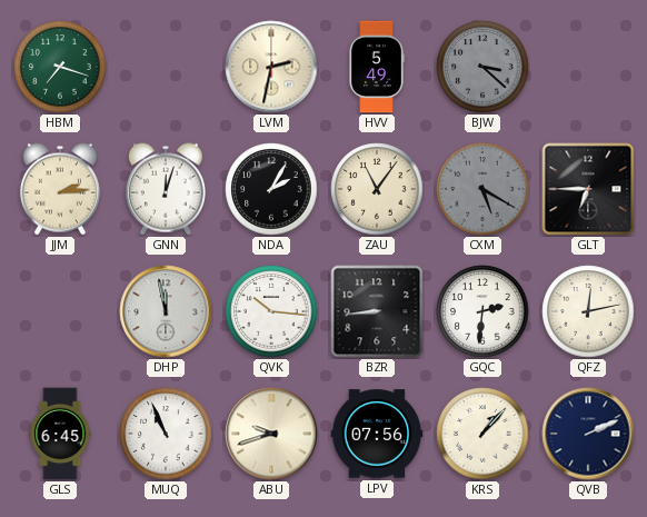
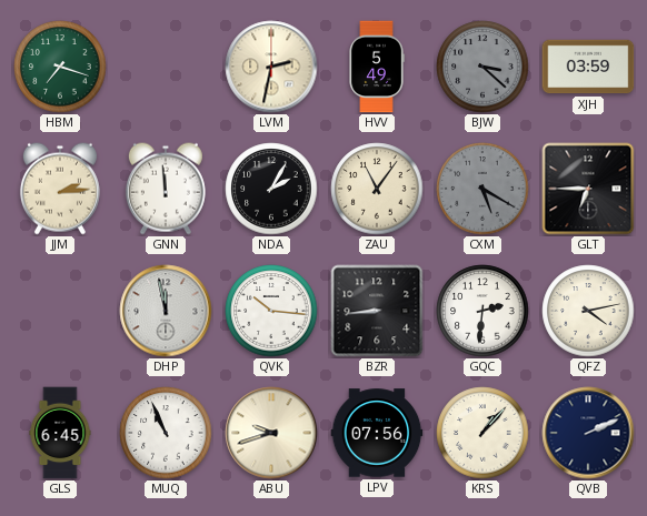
XJH: none -> 03:59
GNN: 12:03 -> 11:59
QFZ: 12:13 -> 4:13
